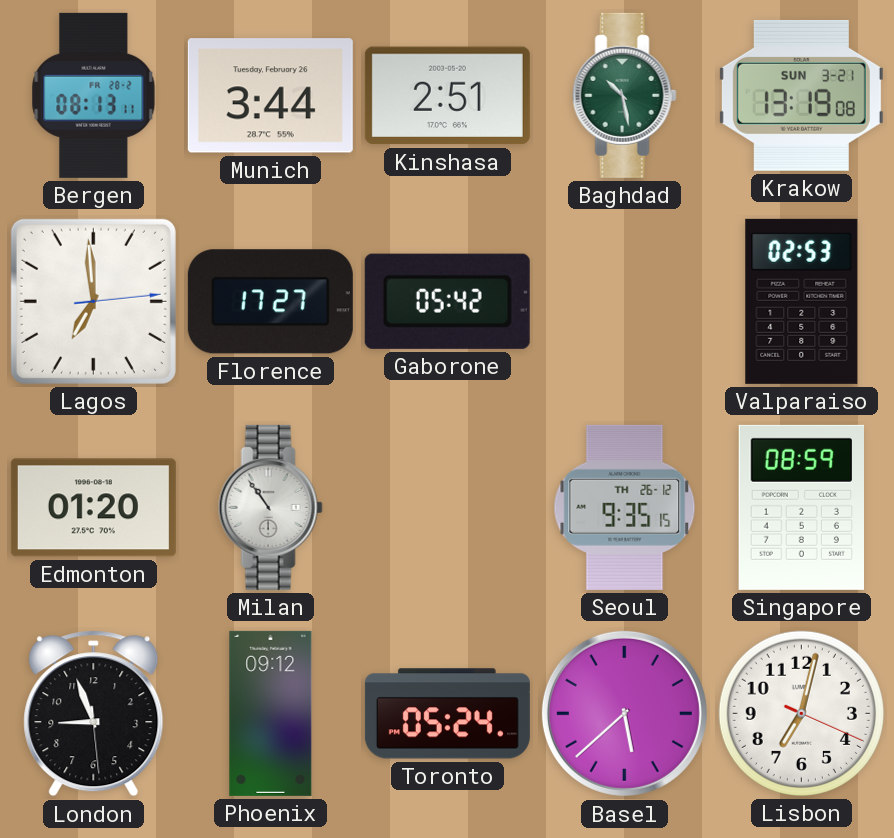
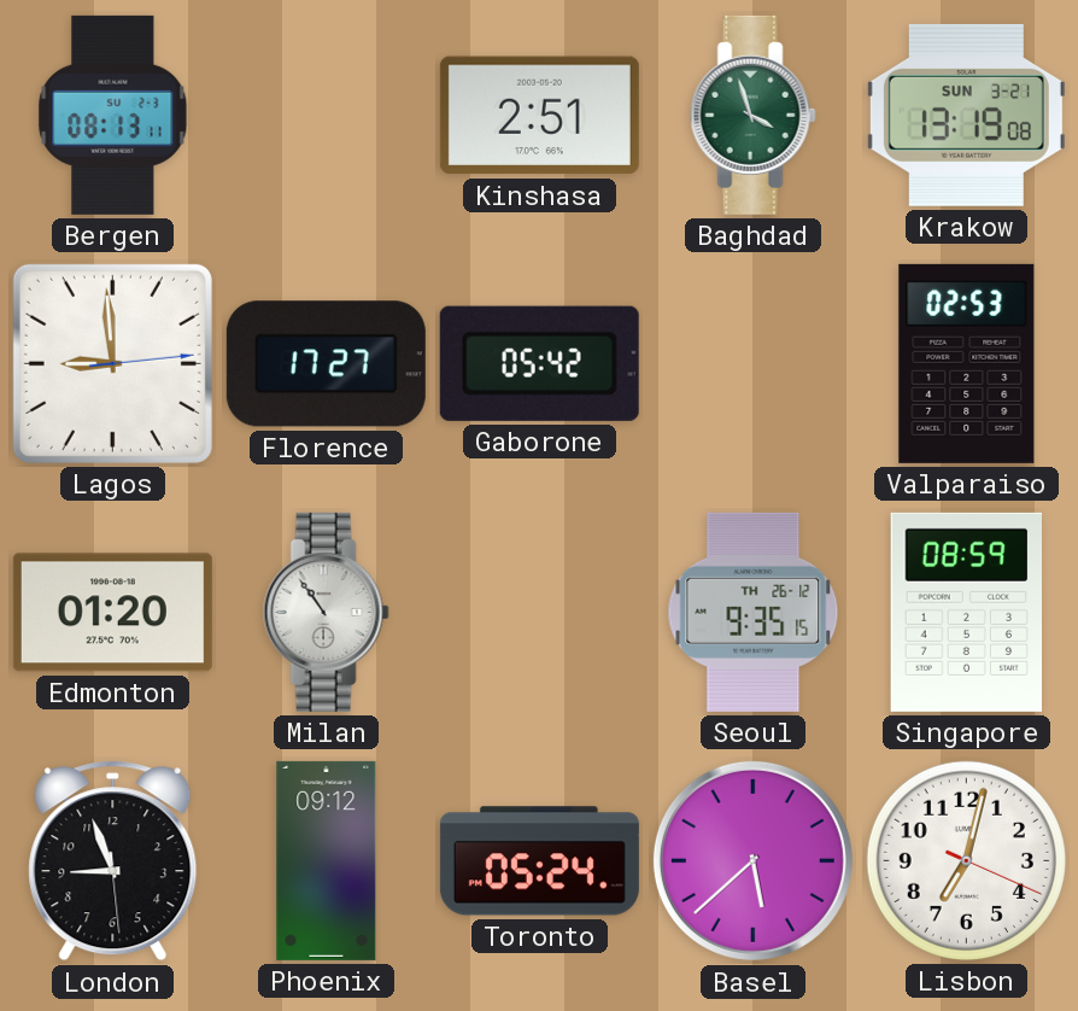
Bergen date: FR 28-2 -> SU 2-3
Munich: 3:44 -> none
Baghdad: 10:28 -> 3:57
Lagos: 6:59 -> 8:59
